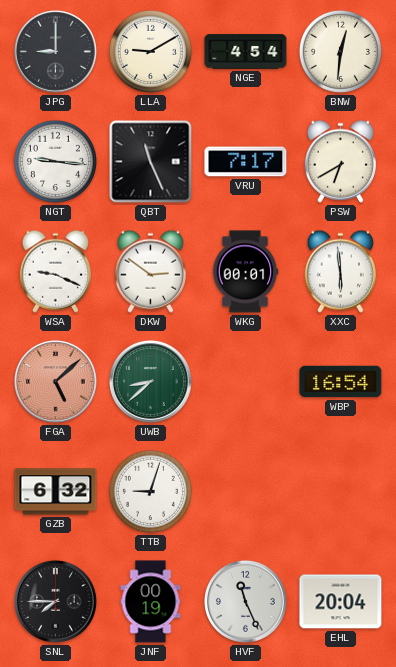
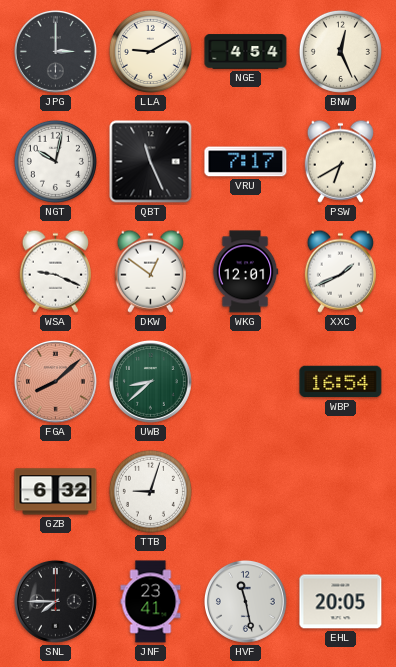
JPG: 9:00 -> 3:00
BNW: 12:31 -> 12:26
NGT: 9:16 -> 10:02
DKW: 2:51 -> 12:51
WKG: 00:01 -> 12:01
XXC: 5:59 -> 1:41
FGA: 5:08 -> 8:08
JNF: 00:19 -> 23:41
HVF: 11:26 -> 11:28
EHL: 20:04 -> 20:05
